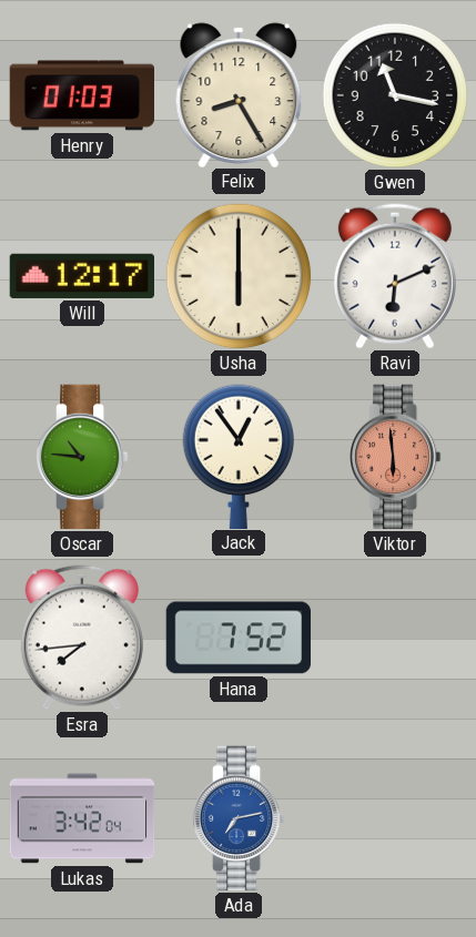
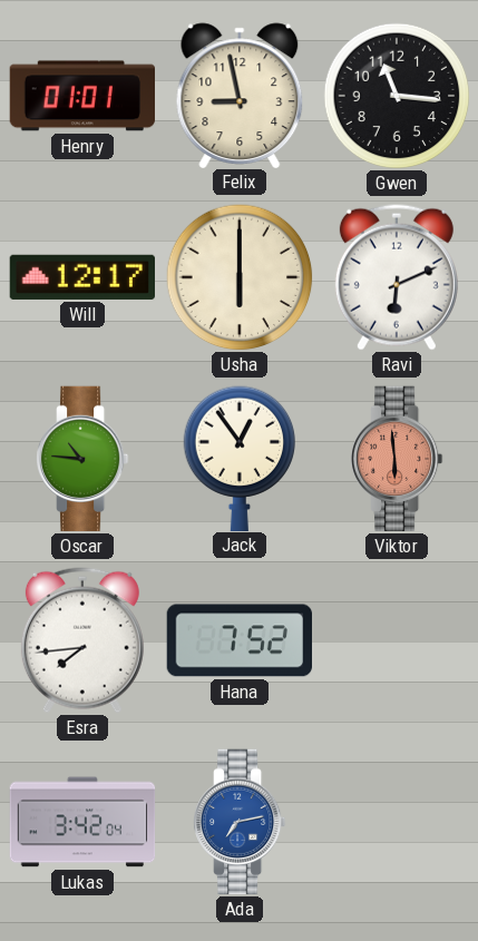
Henry: 01:03 -> 01:01
Felix: 8:25 -> 8:58
Gwen: 11:17 -> 11:16
